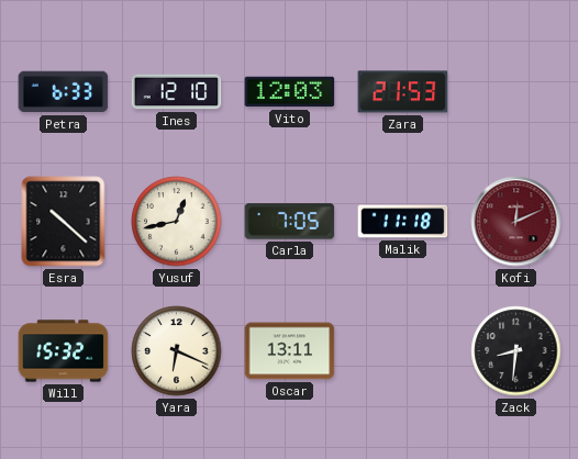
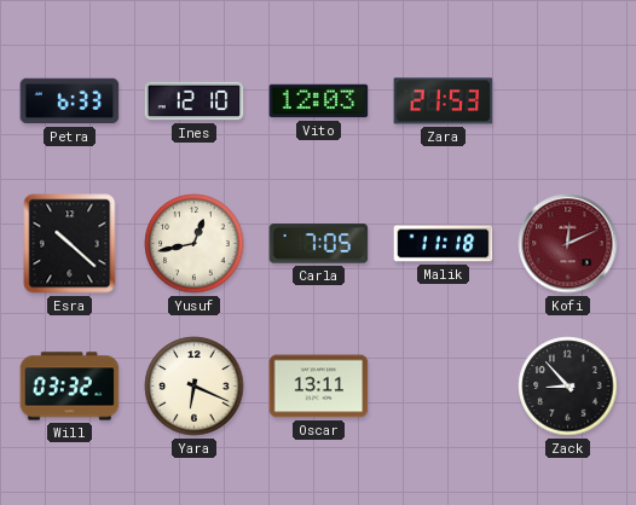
Will: 15:32 -> 03:32
Zack: 8:31 -> 8:53
